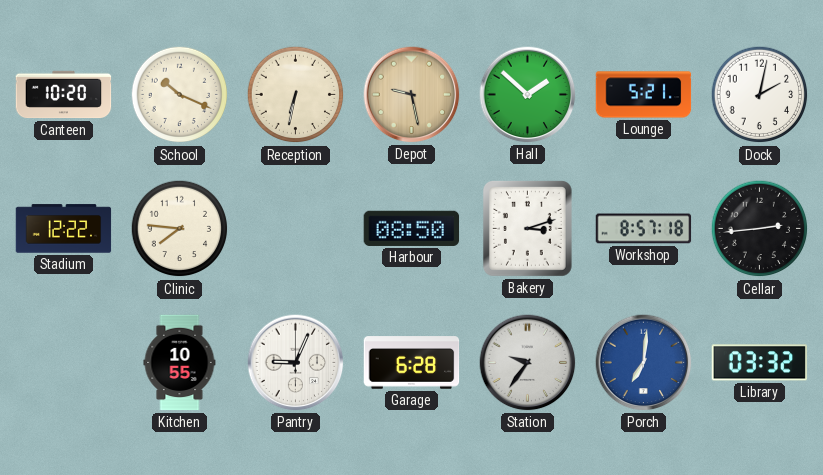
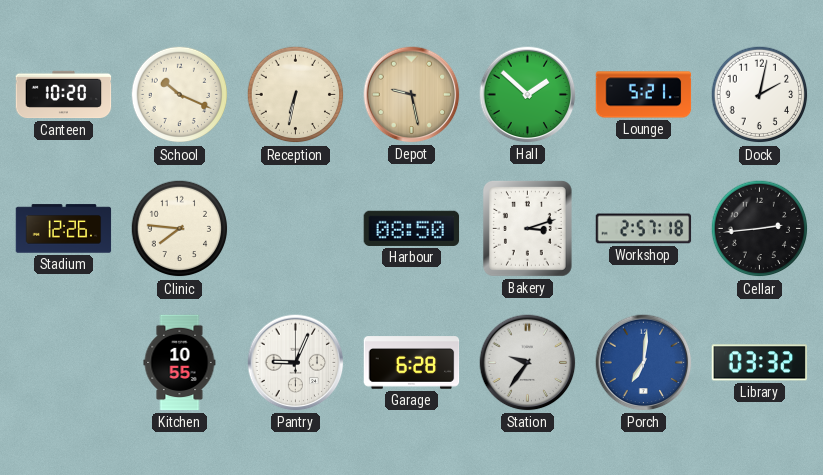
Stadium: 12:22 -> 12:26
Workshop: 8:57 -> 2:57
